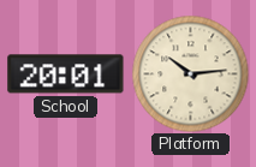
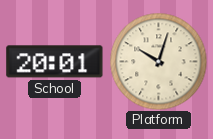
Platform: 10:14 -> 10:03
